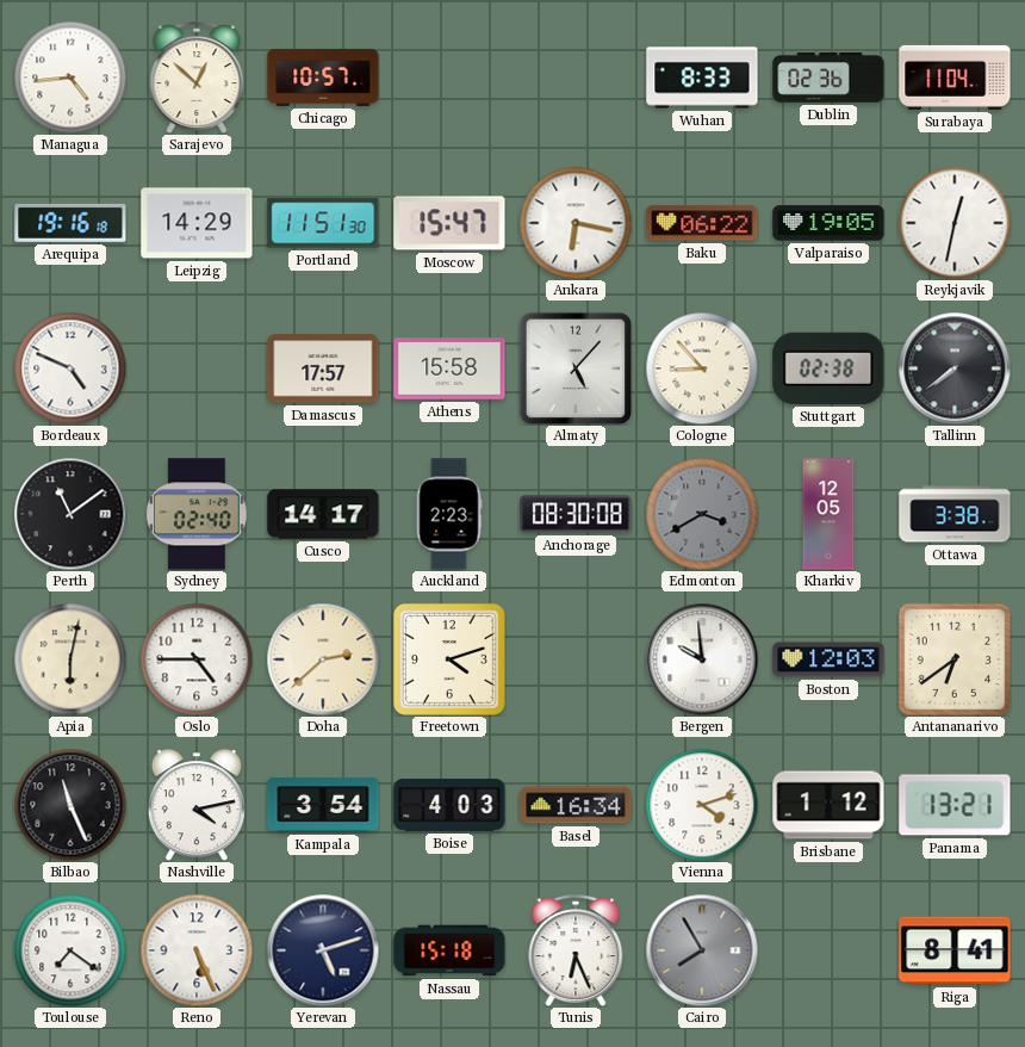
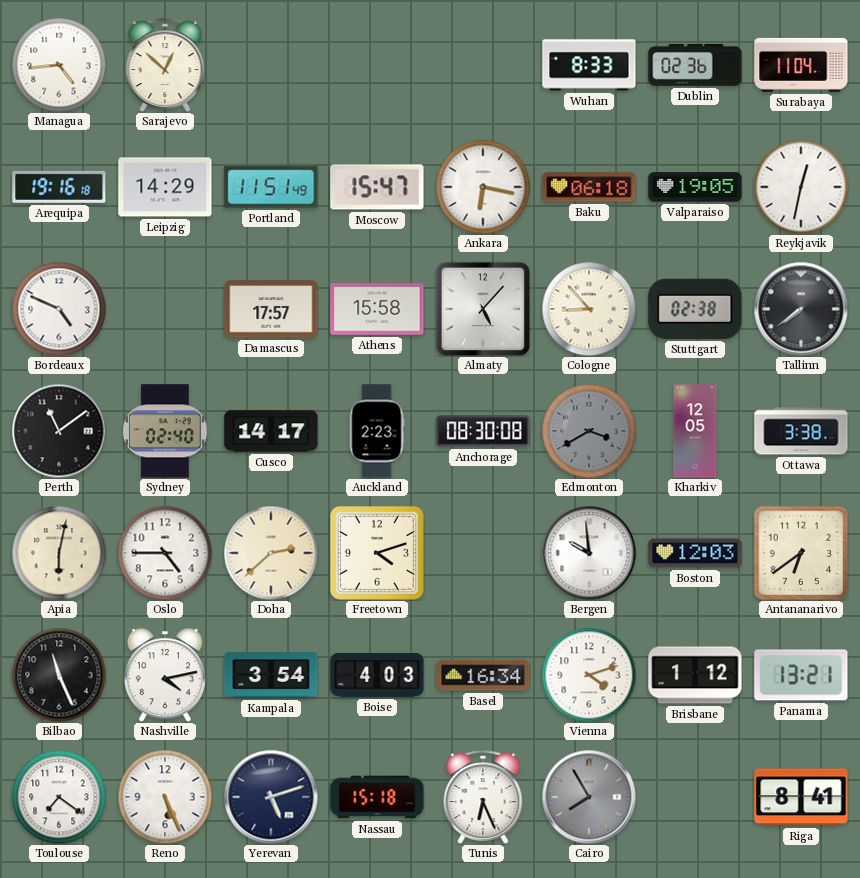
Chicago: 10:57 -> none
Portland: 11:51:30 -> 11:51:49
Baku: 06:22 -> 06:18
